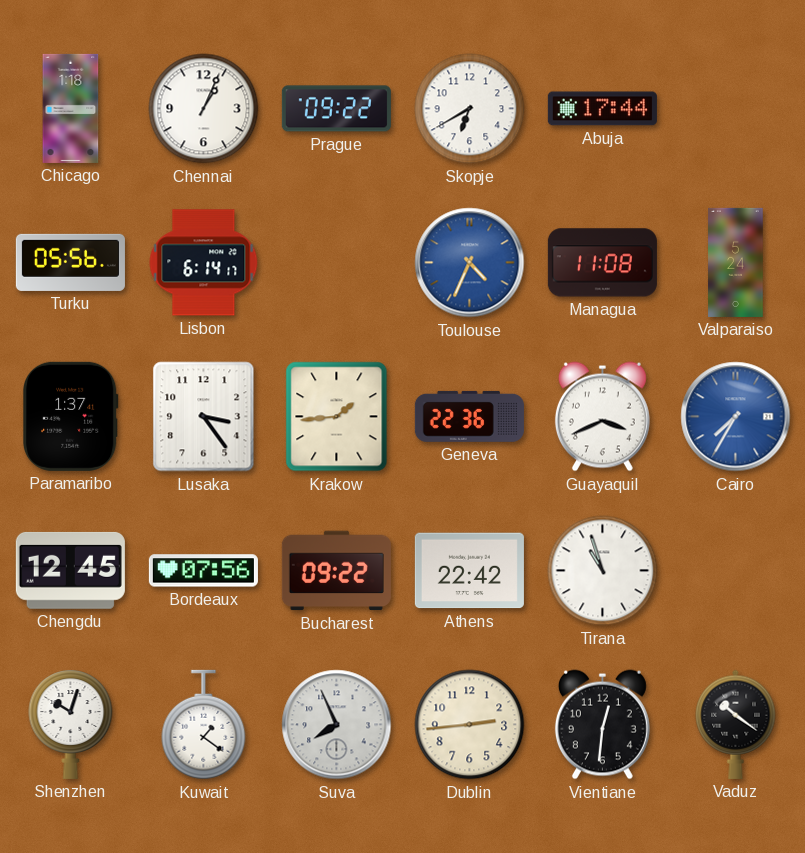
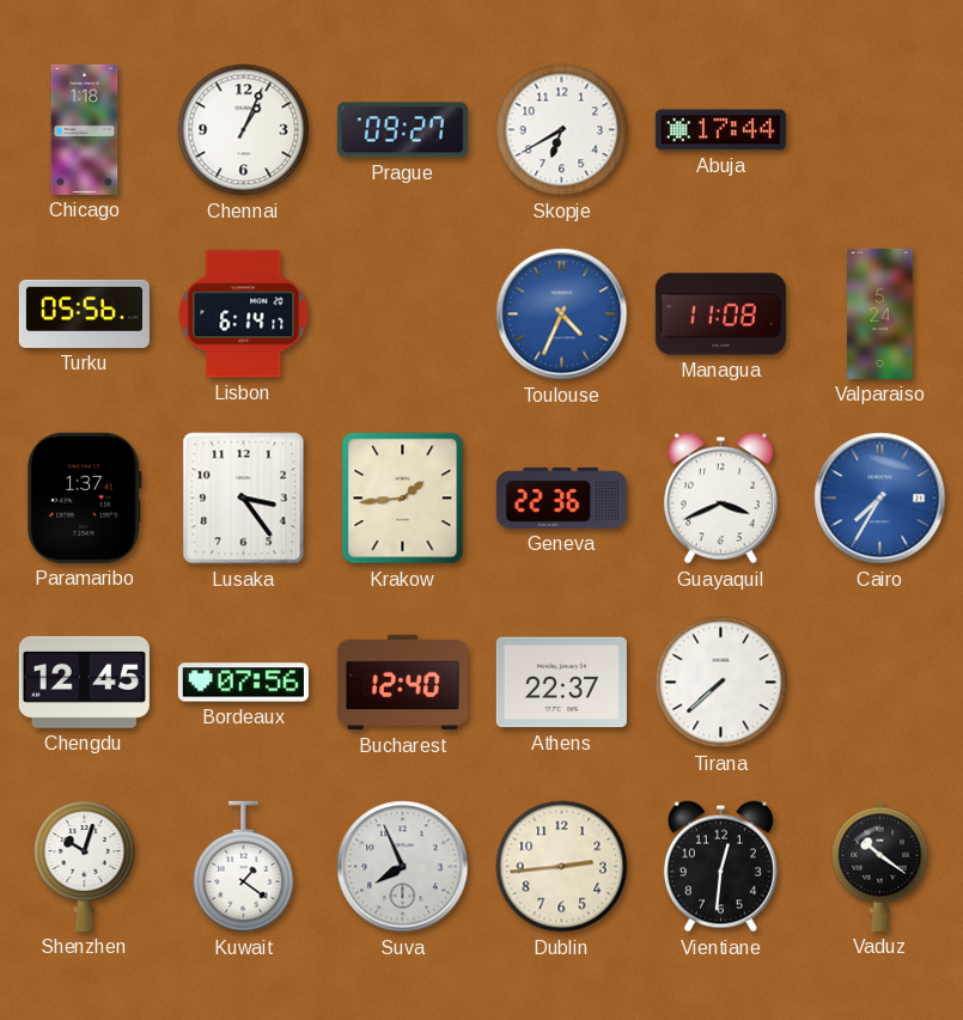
Prague: 09:22 -> 09:27
Bucharest: 09:22 -> 12:40
Athens: 22:42 -> 22:37
Tirana: 10:57 -> 7:38
